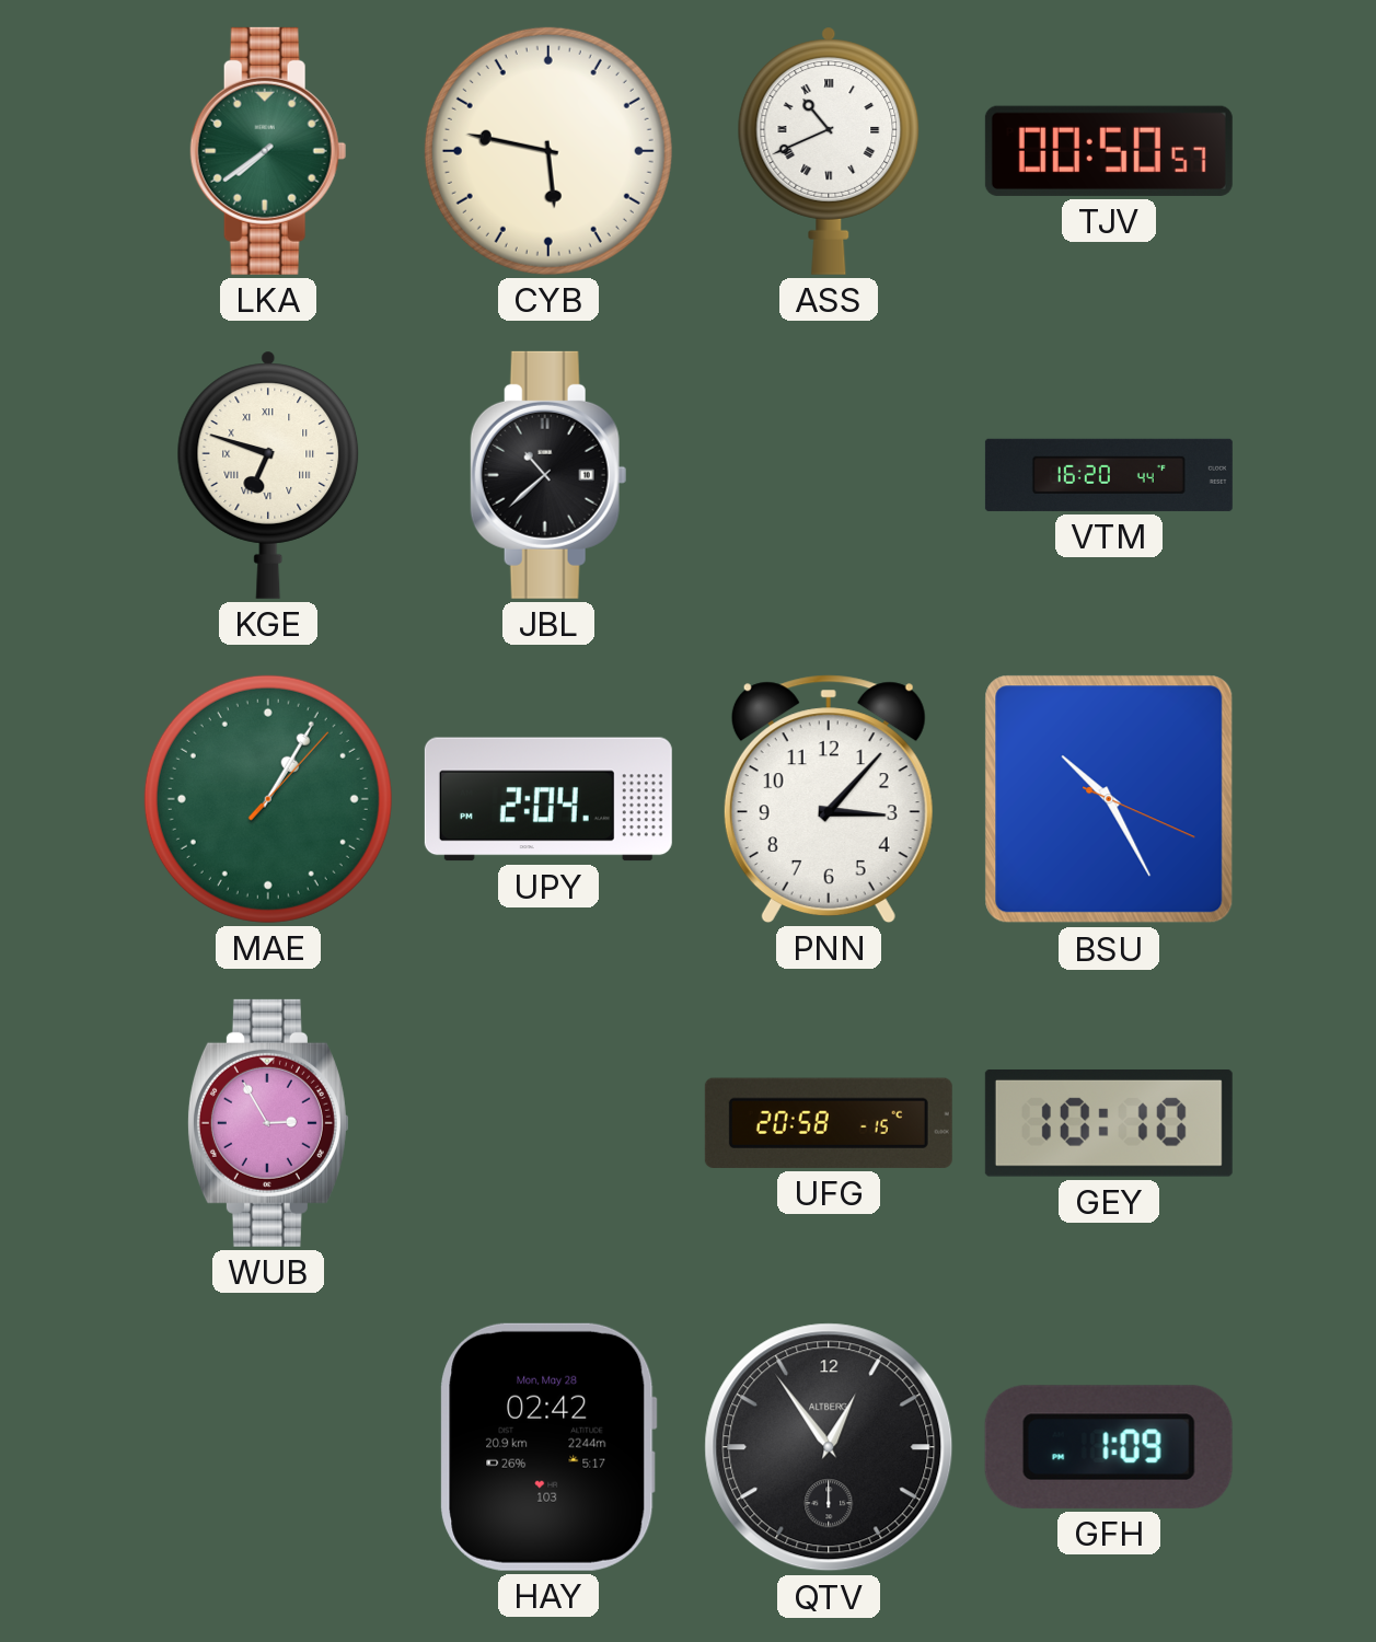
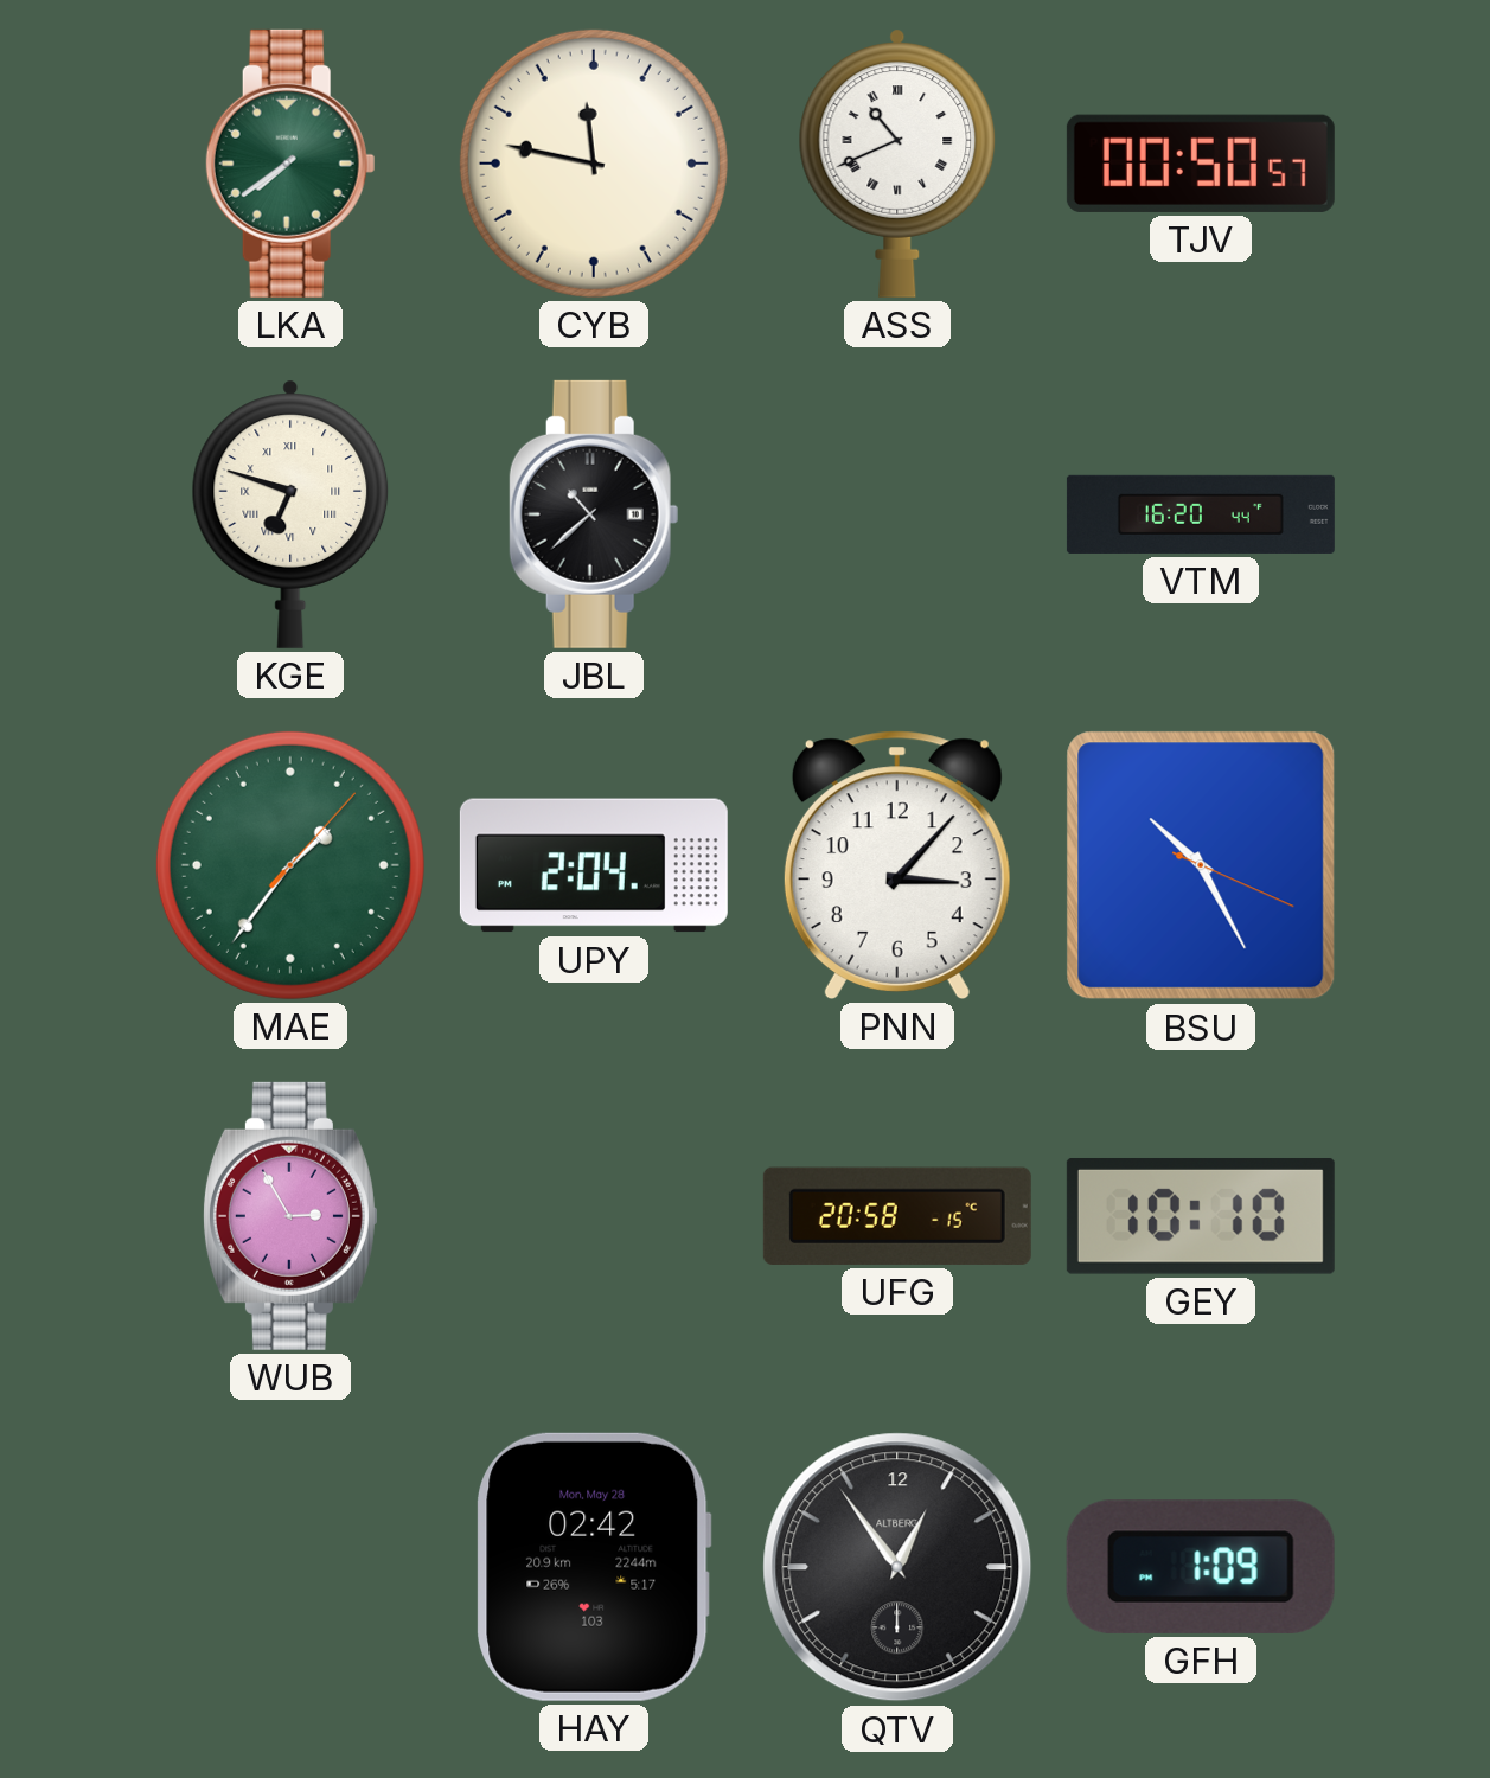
CYB: 5:47 -> 11:47
MAE: 1:05 -> 1:36
